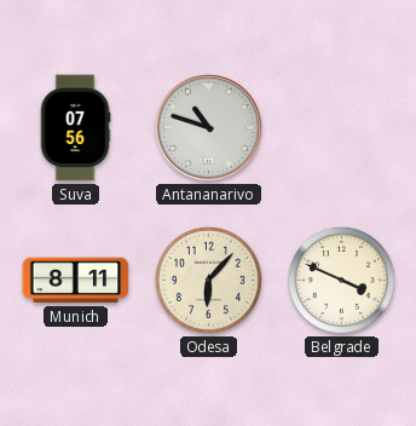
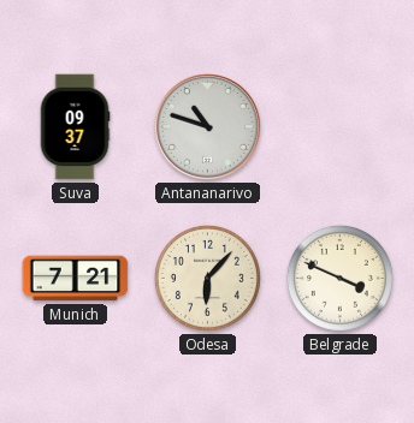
Suva: 07:56 -> 09:37
Munich: 8:11 -> 7:21
